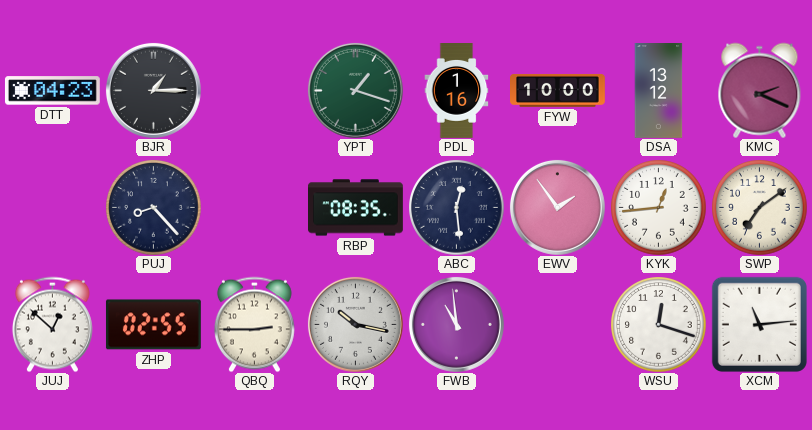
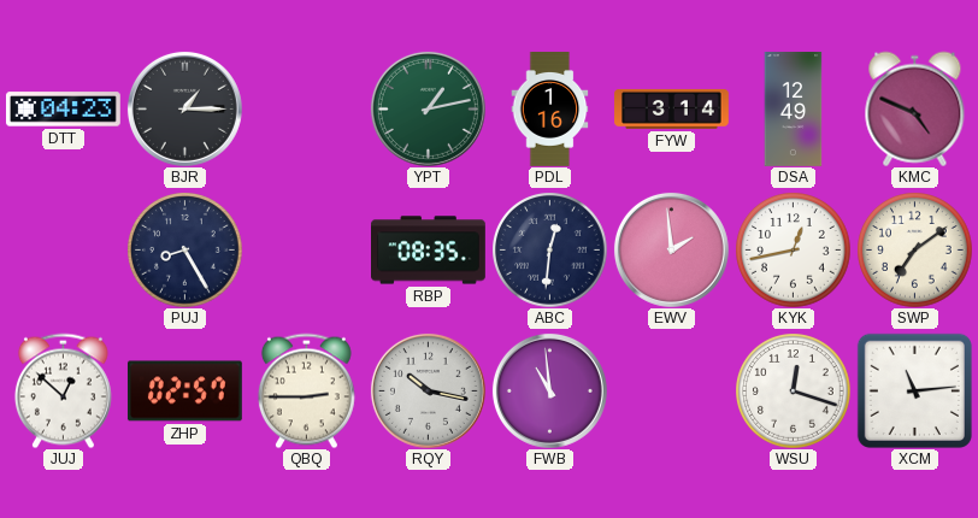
YPT: 1:18 -> 1:13
FYW: 10:00 -> 3:14
DSA: 13:12 -> 12:49
KMC: 2:19 -> 4:49
PUJ: 8:23 -> 8:25
ABC: 12:29 -> 12:31
EWV: 1:54 -> 1:59
KYK: 12:44 -> 12:43
ZHP: 02:55 -> 02:57
